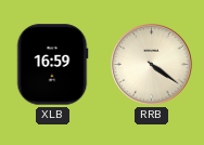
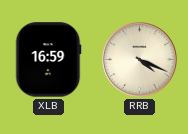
RRB: 4:21 -> 4:19
